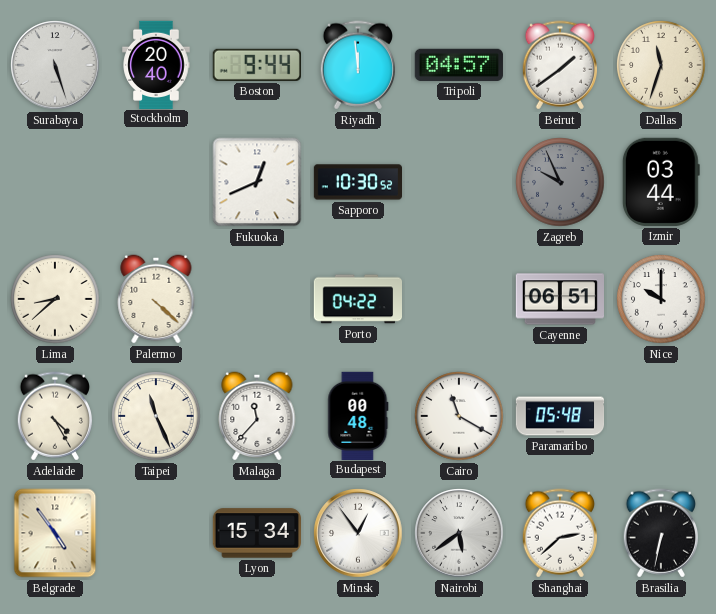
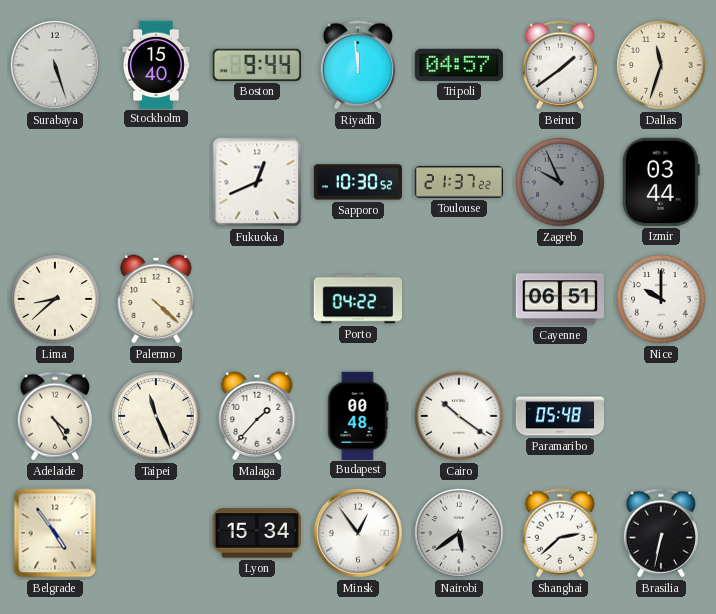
Stockholm: 20:40 -> 15:40
Toulouse: none -> 21:37
Malaga: 11:37 -> 1:37
Cairo: 11:20 -> 10:21
